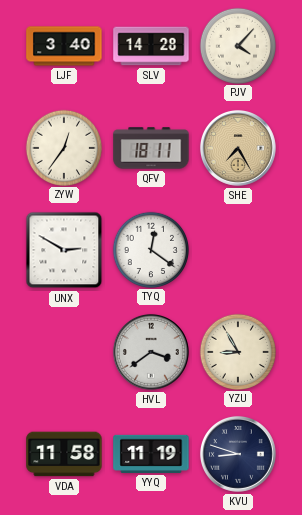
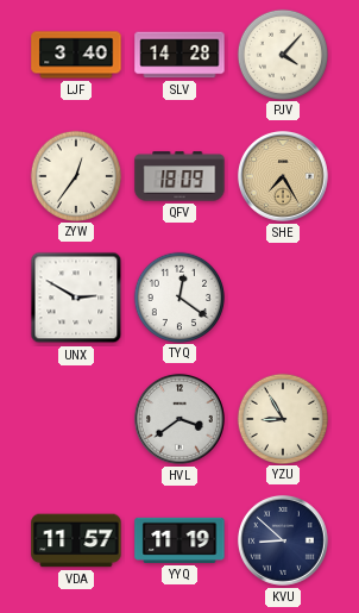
QFV: 18:11 -> 18:09
VDA: 11:58 -> 11:57
KVU: 8:48 -> 8:52
